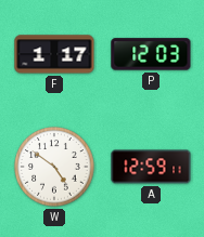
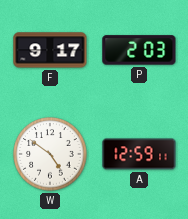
F: 1:17 -> 9:17
P: 12:03 -> 2:03
